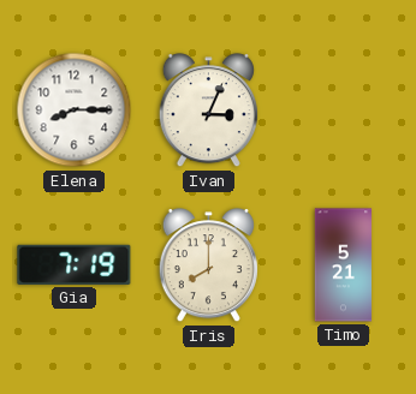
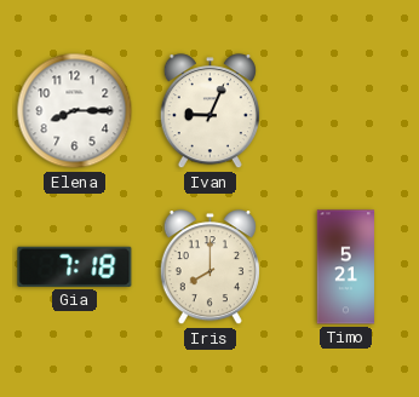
Ivan: 3:04 -> 9:04
Gia: 7:19 -> 7:18
